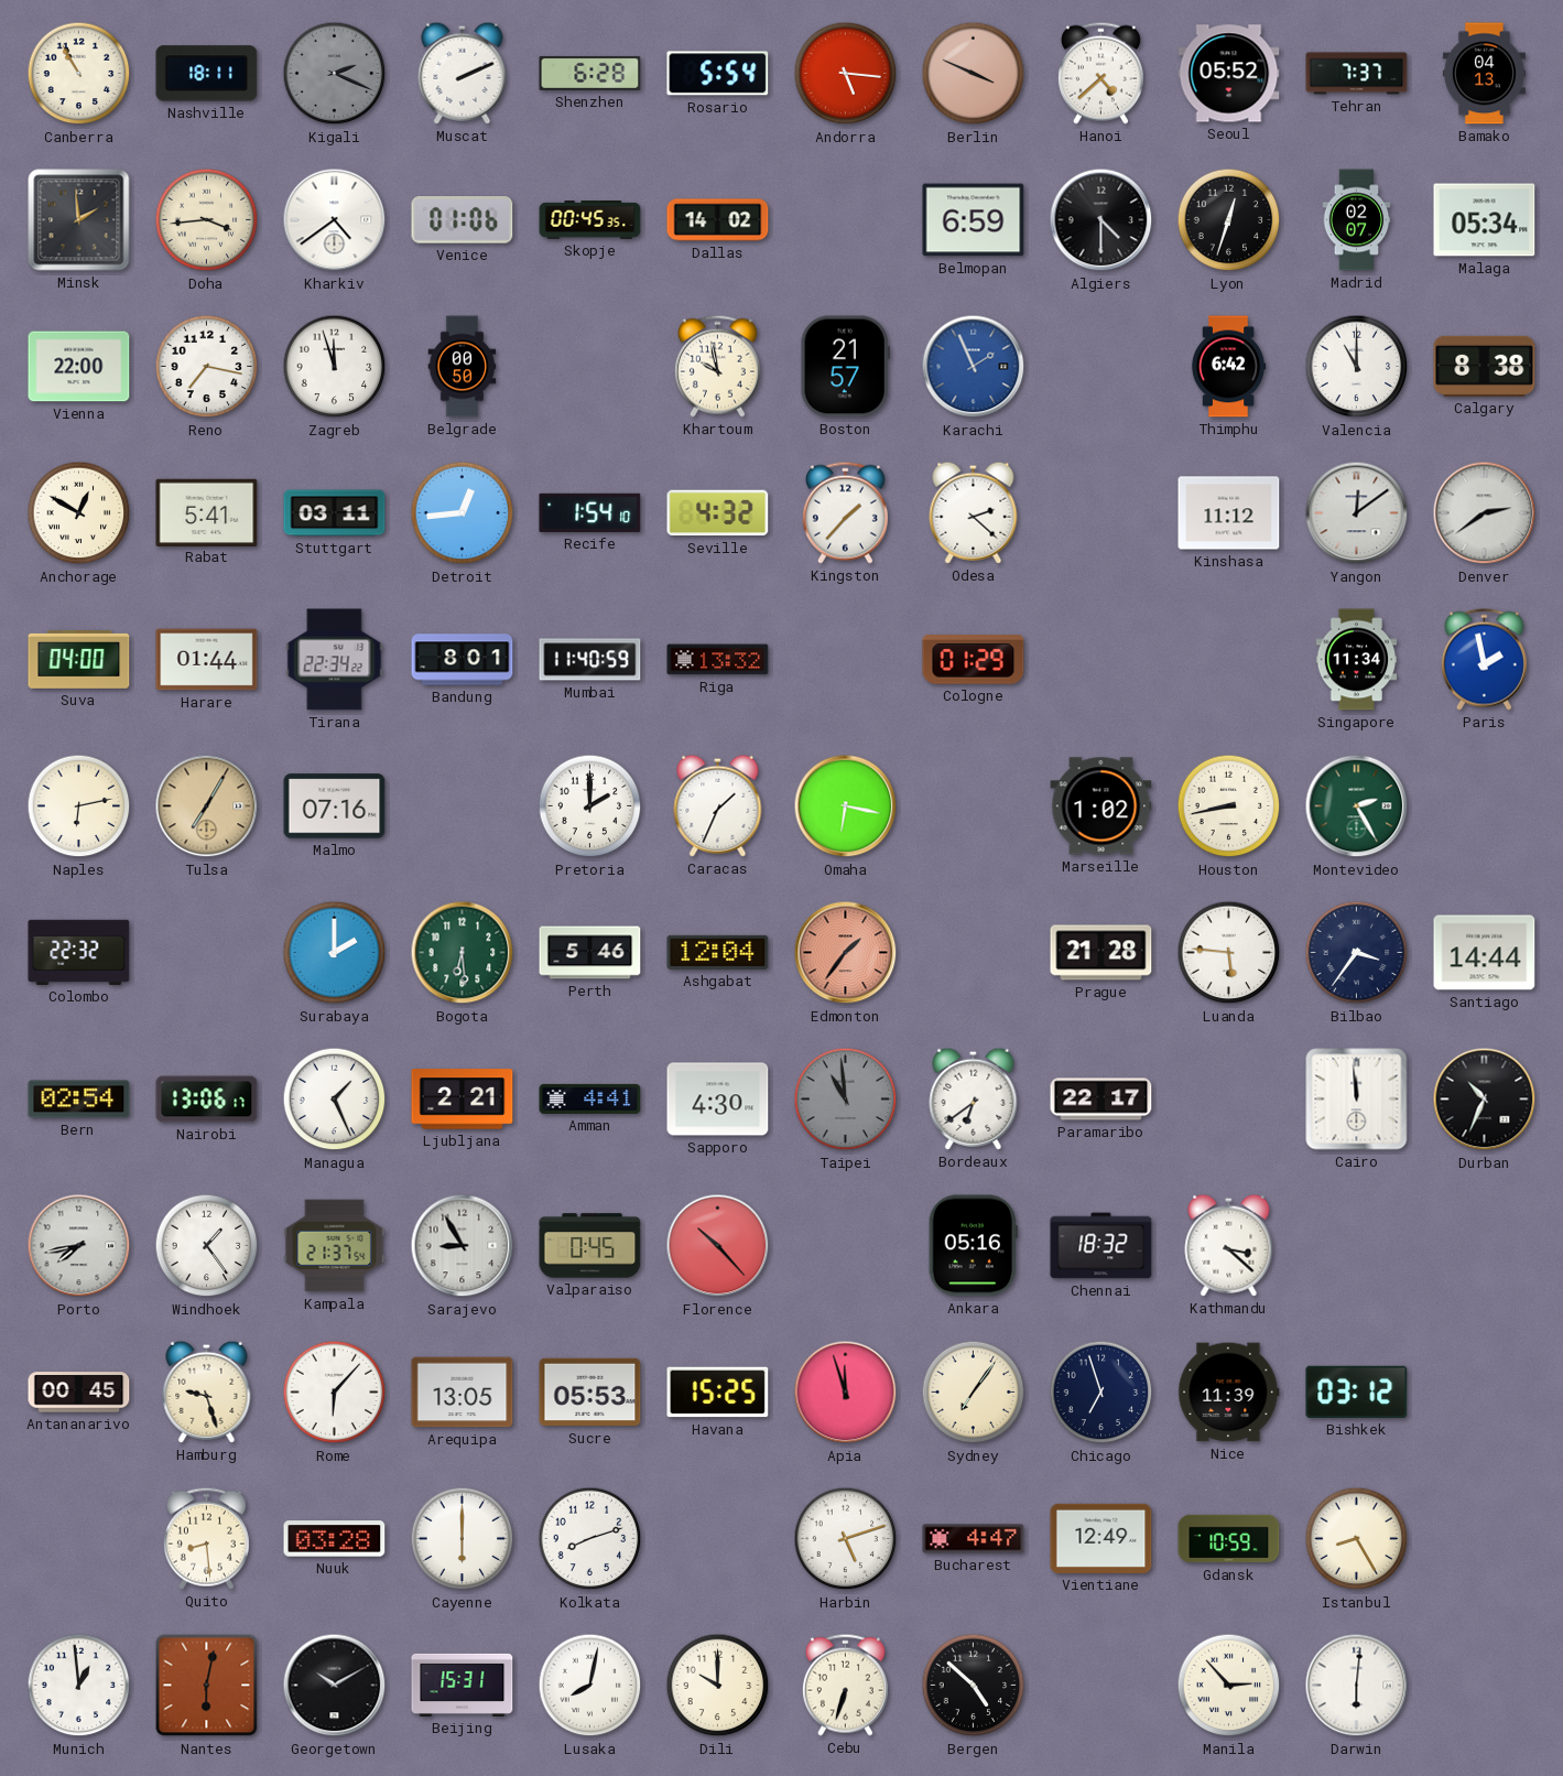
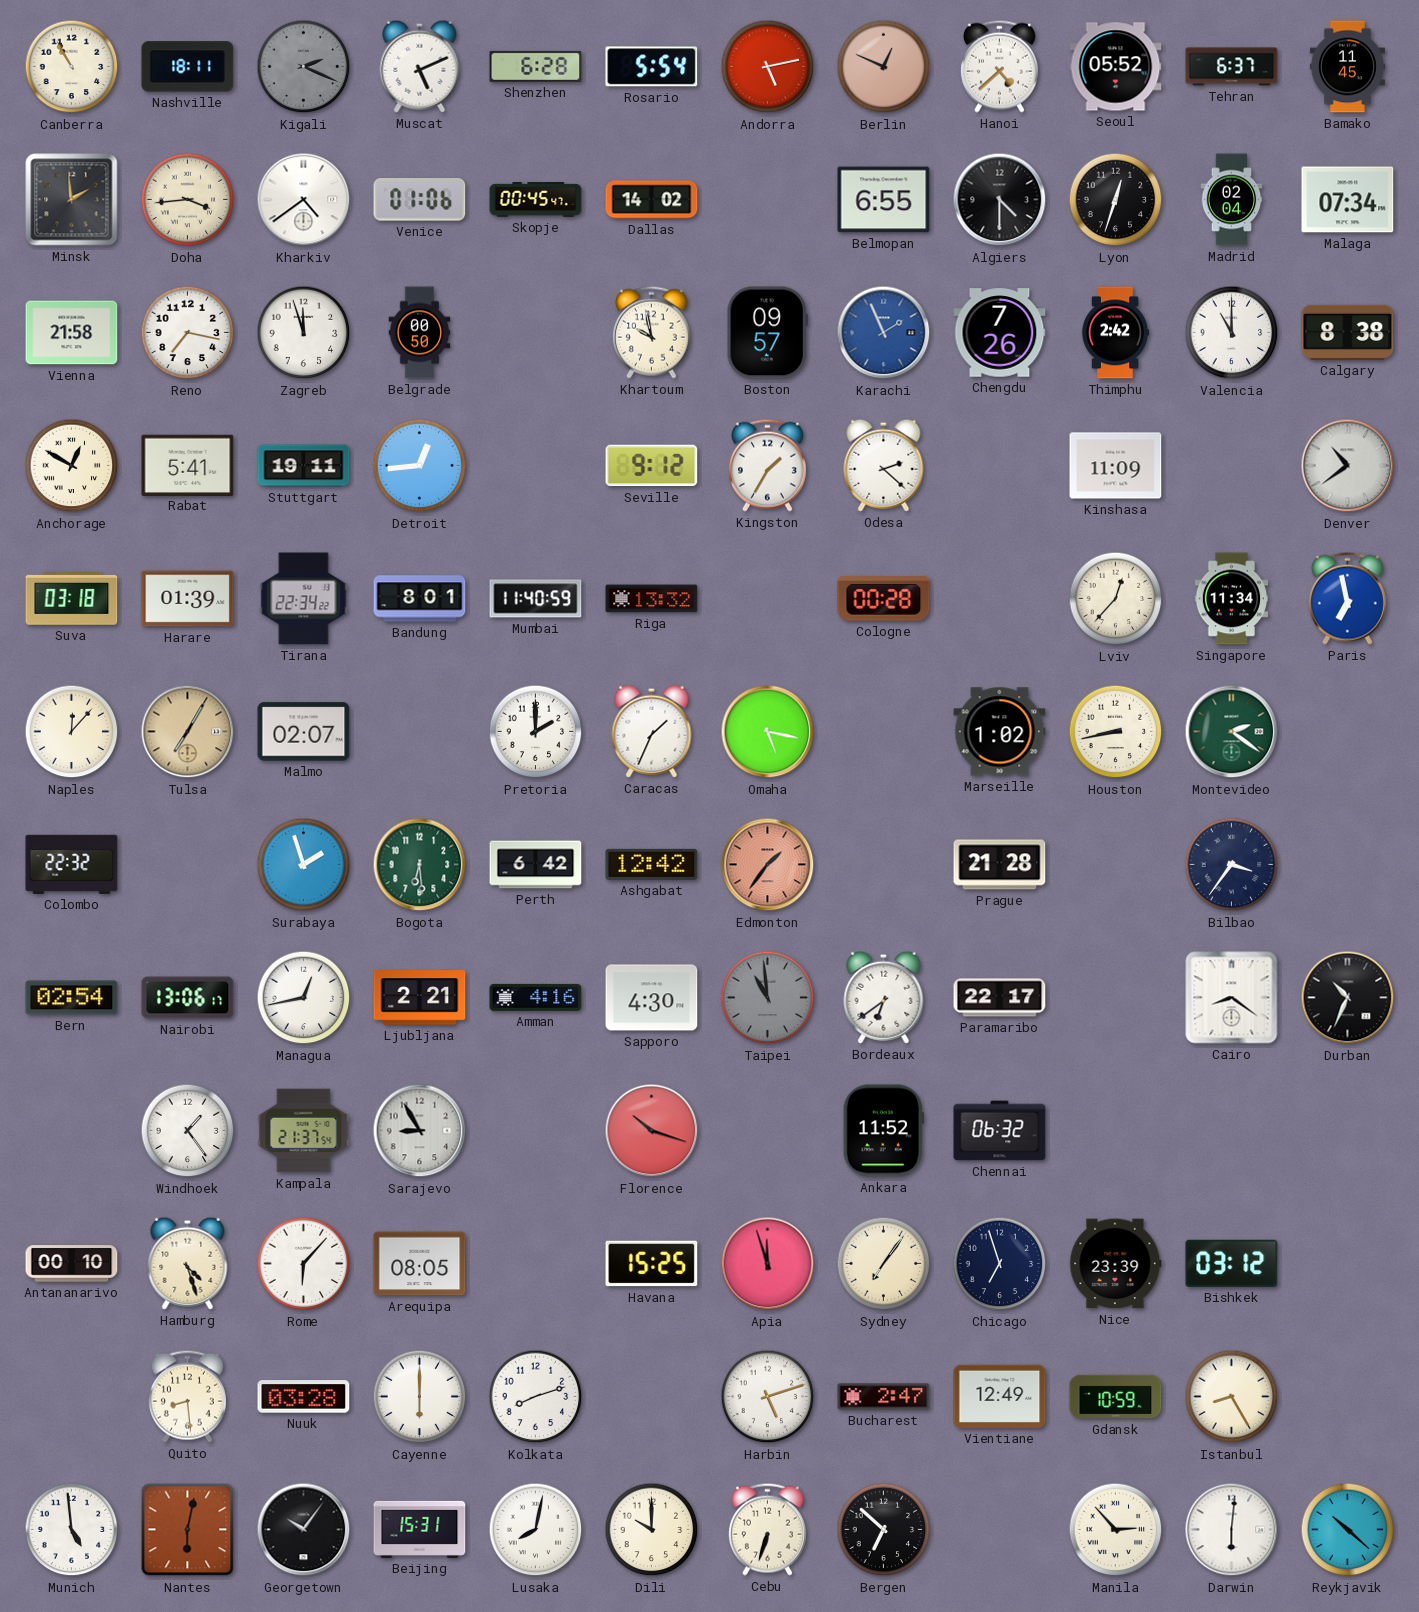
Muscat: 2:11 -> 5:11
Andorra: 5:16 -> 5:13
Berlin: 3:49 -> 12:49
Tehran: 7:37 -> 6:37
Bamako: 04:13 -> 11:45
Skopje: 00:45:35 -> 00:45:47
Belmopan: 6:59 -> 6:55
Madrid: 02:07 -> 02:04
Malaga: 05:34 -> 07:34
Vienna: 22:00 -> 21:58
Boston: 21:57 -> 09:57
Chengdu: none -> 7:26
Thimphu: 6:42 -> 2:42
Stuttgart: 03:11 -> 19:11
Recife: 1:54 -> none
Seville: 4:32 -> 9:12
Kingston: 1:37 -> 1:35
Kinshasa: 11:12 -> 11:09
Yangon: 12:09 -> none
Denver: 2:39 -> 10:39
Suva: 04:00 -> 03:18
Harare: 01:44 -> 01:39
Cologne: 01:29 -> 00:28
Lviv: none -> 12:37
Paris: 1:58 -> 6:58
Naples: 6:13 -> 12:07
Malmo: 07:16 -> 02:07
Omaha: 6:17 -> 5:17
Montevideo: 2:25 -> 2:21
Surabaya: 2:00 -> 1:57
Perth: 5:46 -> 6:42
Ashgabat: 12:04 -> 12:42
Luanda: 5:46 -> none
Santiago: 14:44 -> none
Managua: 1:26 -> 12:43
Amman: 4:41 -> 4:16
Cairo: 11:59 -> 8:21
Porto: 7:43 -> none
Valparaiso: 0:45 -> none
Florence: 10:23 -> 10:18
Ankara: 05:16 -> 11:52
Chennai: 18:32 -> 06:32
Kathmandu: 3:22 -> none
Antananarivo: 00:45 -> 00:10
Hamburg: 9:27 -> 4:27
Arequipa: 13:05 -> 08:05
Sucre: 05:53 -> none
Nice: 11:39 -> 23:39
Bucharest: 4:47 -> 2:47
Munich: 12:59 -> 4:59
Georgetown: 10:10 -> 10:06
Bergen: 4:52 -> 6:52
Reykjavik: none -> 10:22
